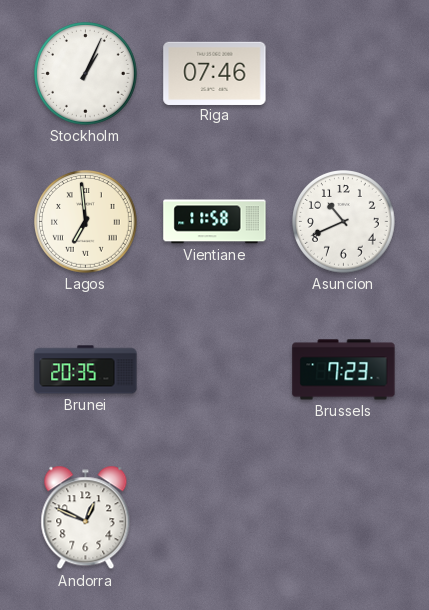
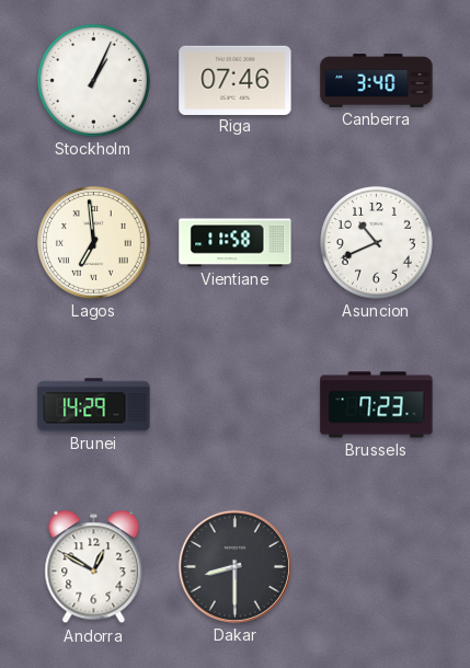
Canberra: none -> 3:40
Brunei: 20:35 -> 14:29
Andorra: 12:49 -> 12:50
Dakar: none -> 8:30
